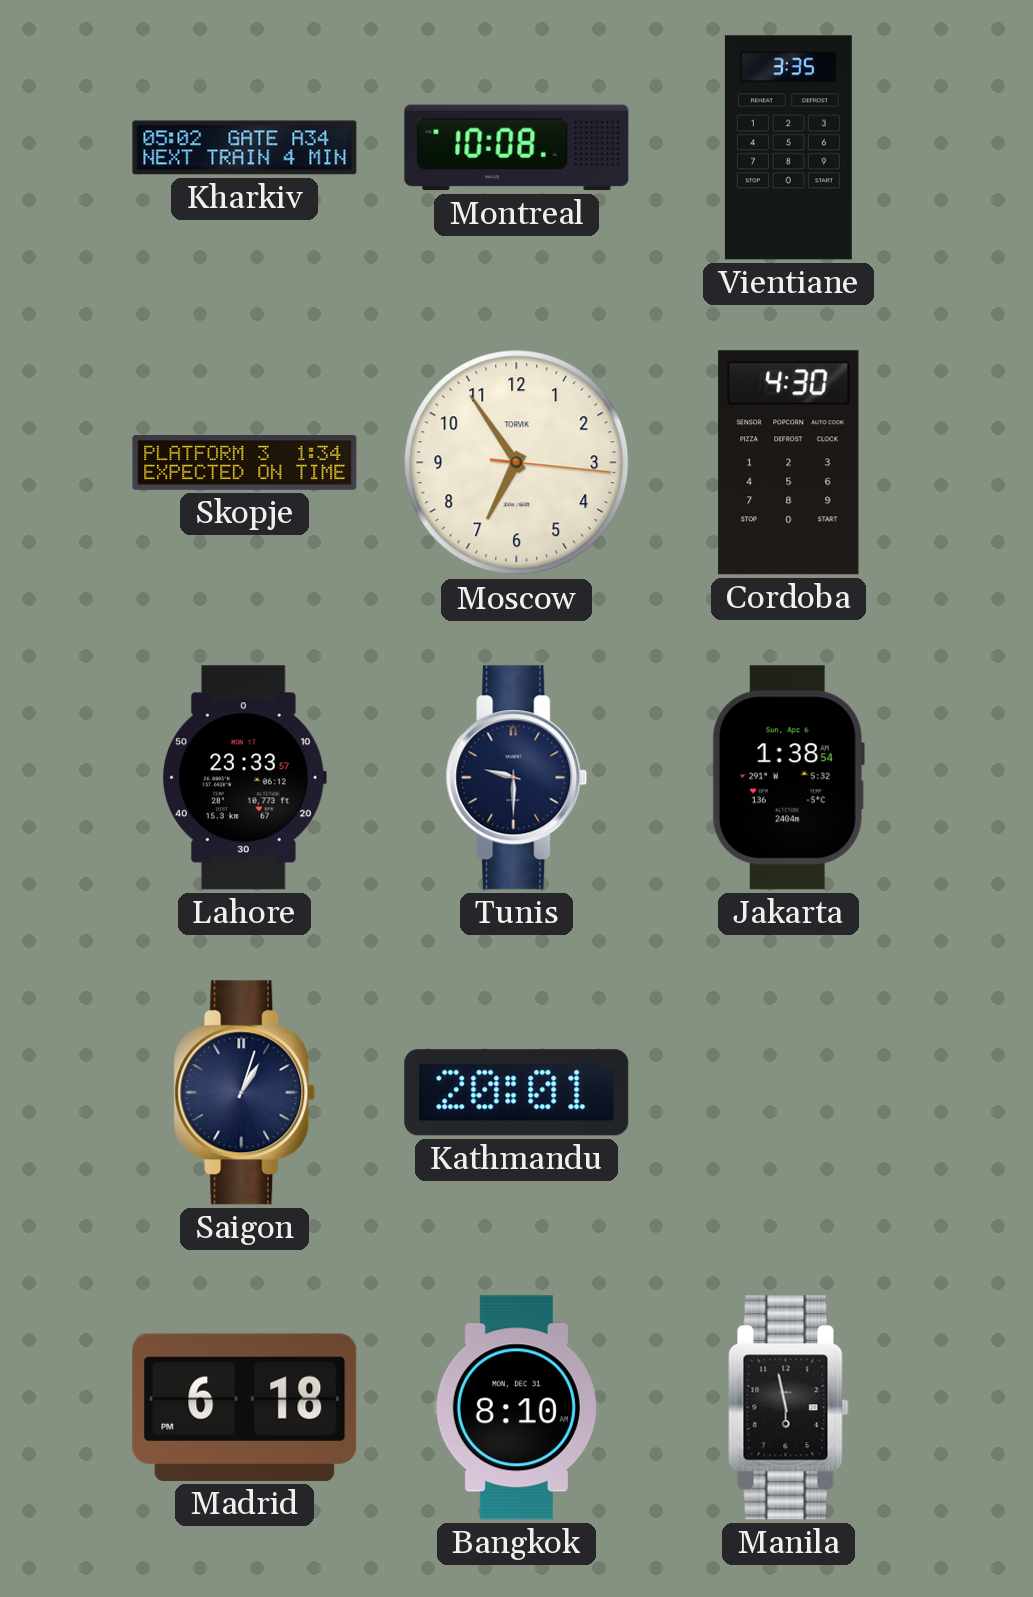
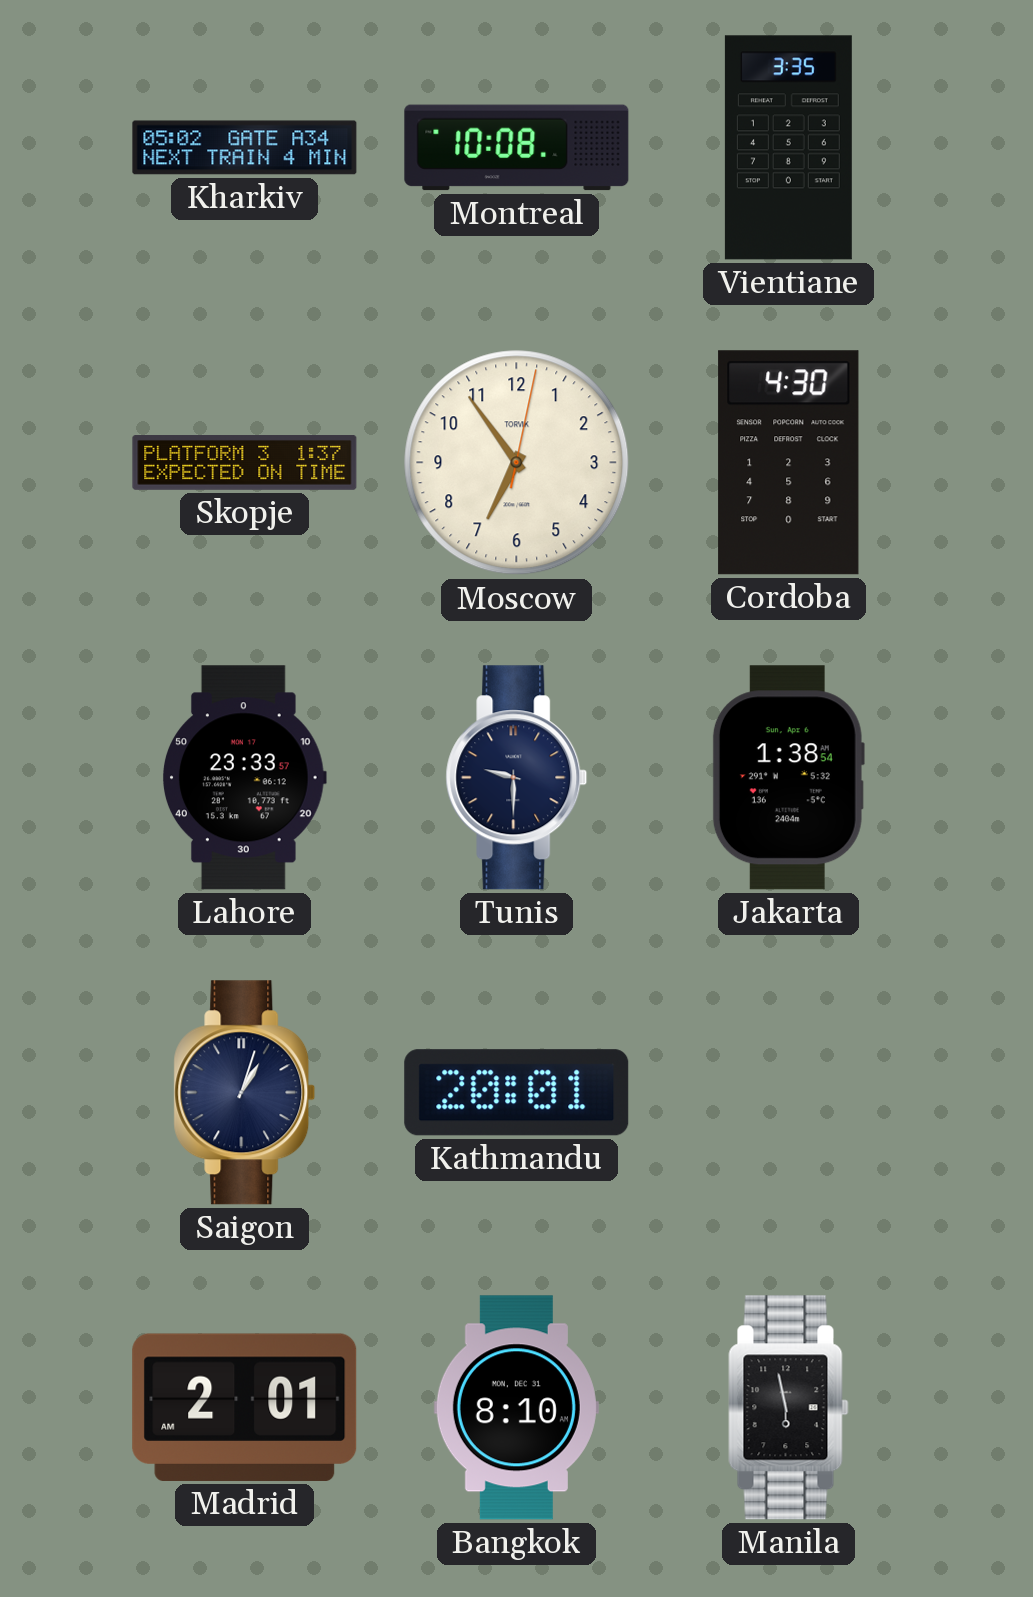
Skopje: 1:34 -> 1:37
Moscow: 6:54:16 -> 6:54:02
Madrid: 6:18 -> 2:01
